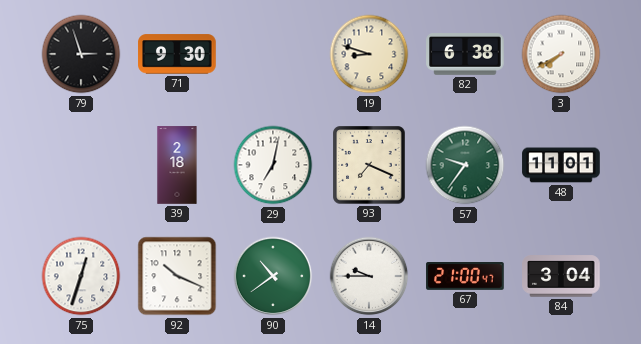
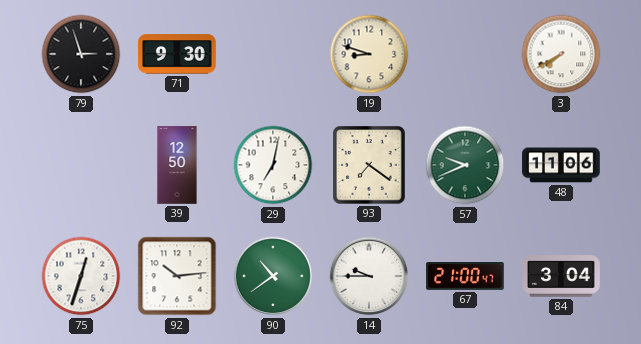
82: 6:38 -> none
39: 2:18 -> 12:50
93: 7:19 -> 7:21
57: 9:36 -> 9:41
48: 11:01 -> 11:06
92: 10:19 -> 10:14
